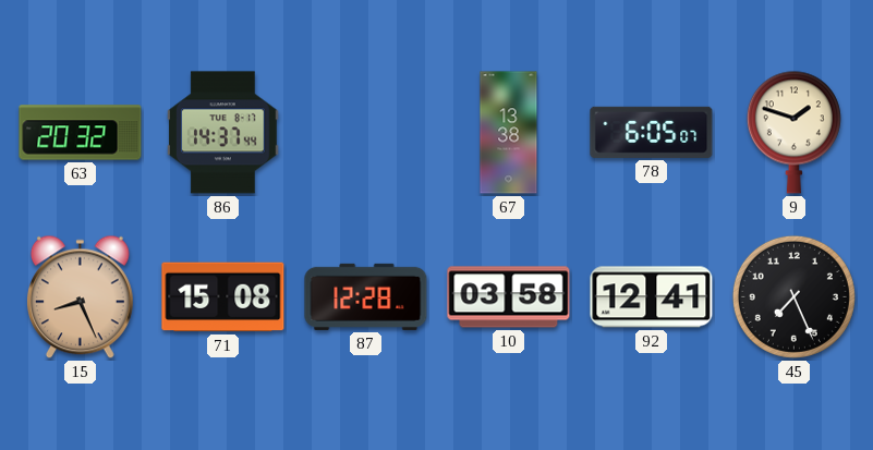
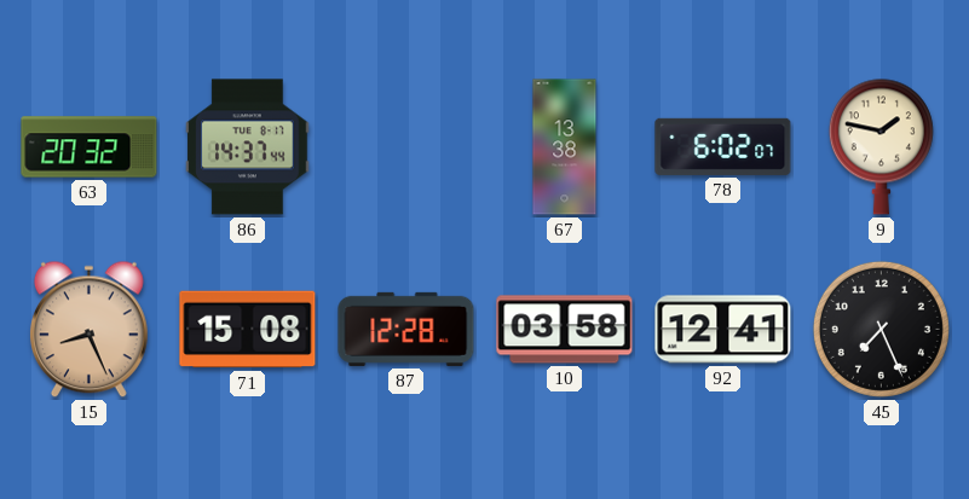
78: 6:05 -> 6:02
9: 1:48 -> 1:47
